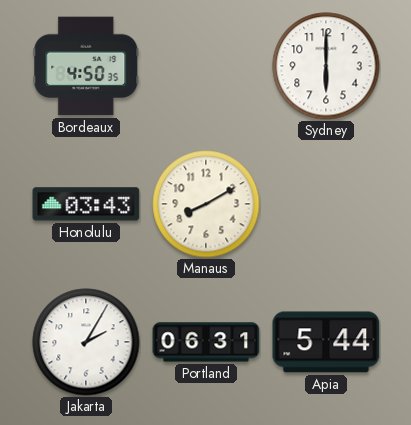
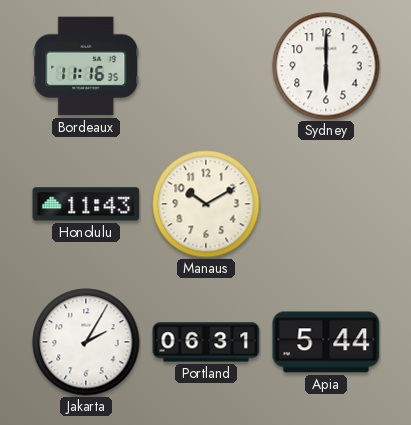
Bordeaux: 4:50 -> 11:16
Honolulu: 03:43 -> 11:43
Manaus: 8:10 -> 10:10
